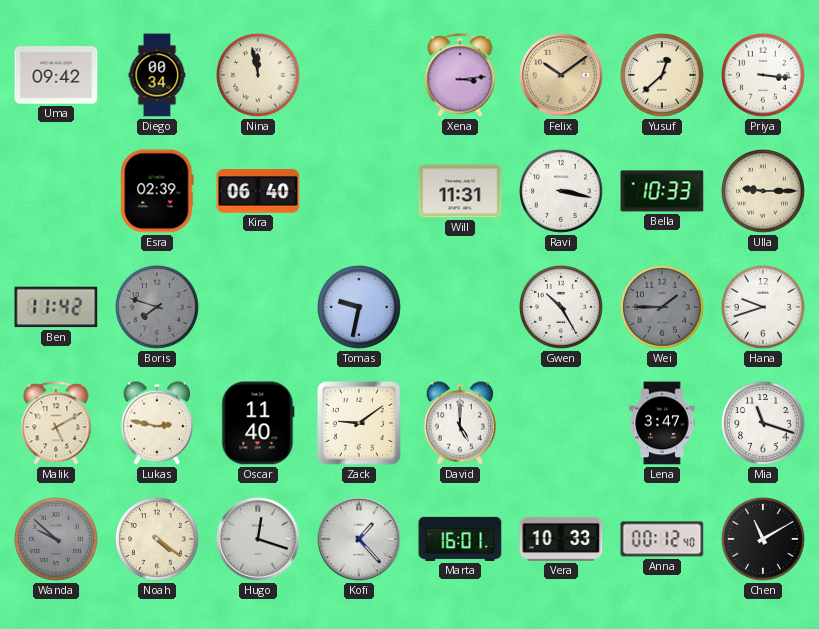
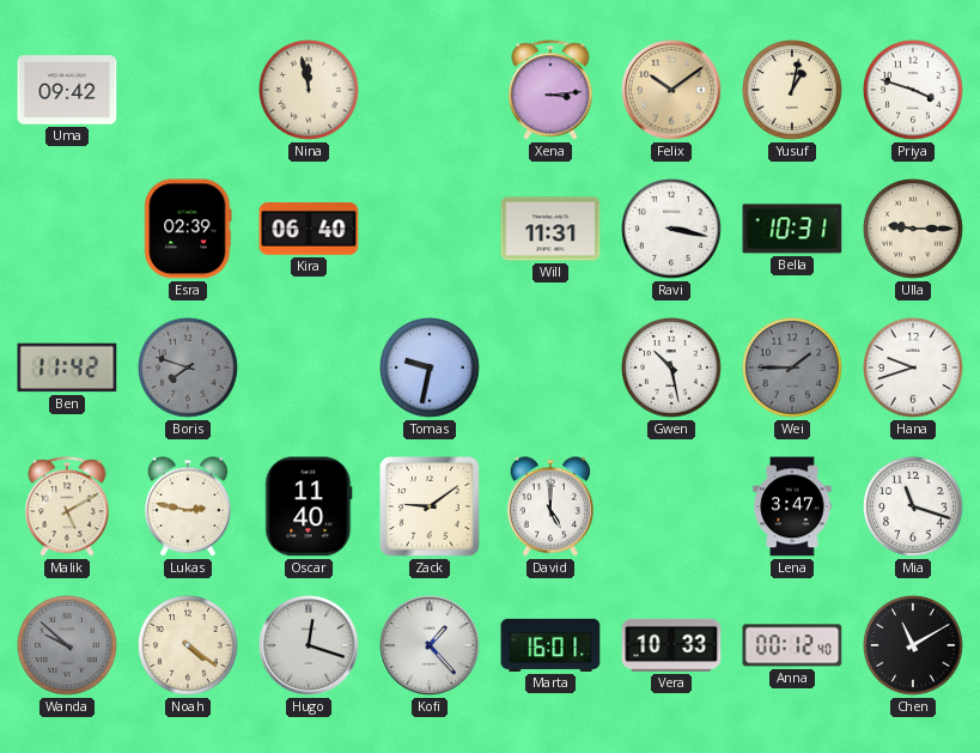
Diego: 00:34 -> none
Yusuf: 12:38 -> 1:02
Priya: 3:16 -> 3:48
Bella: 10:33 -> 10:31
Gwen: 10:25 -> 10:28
